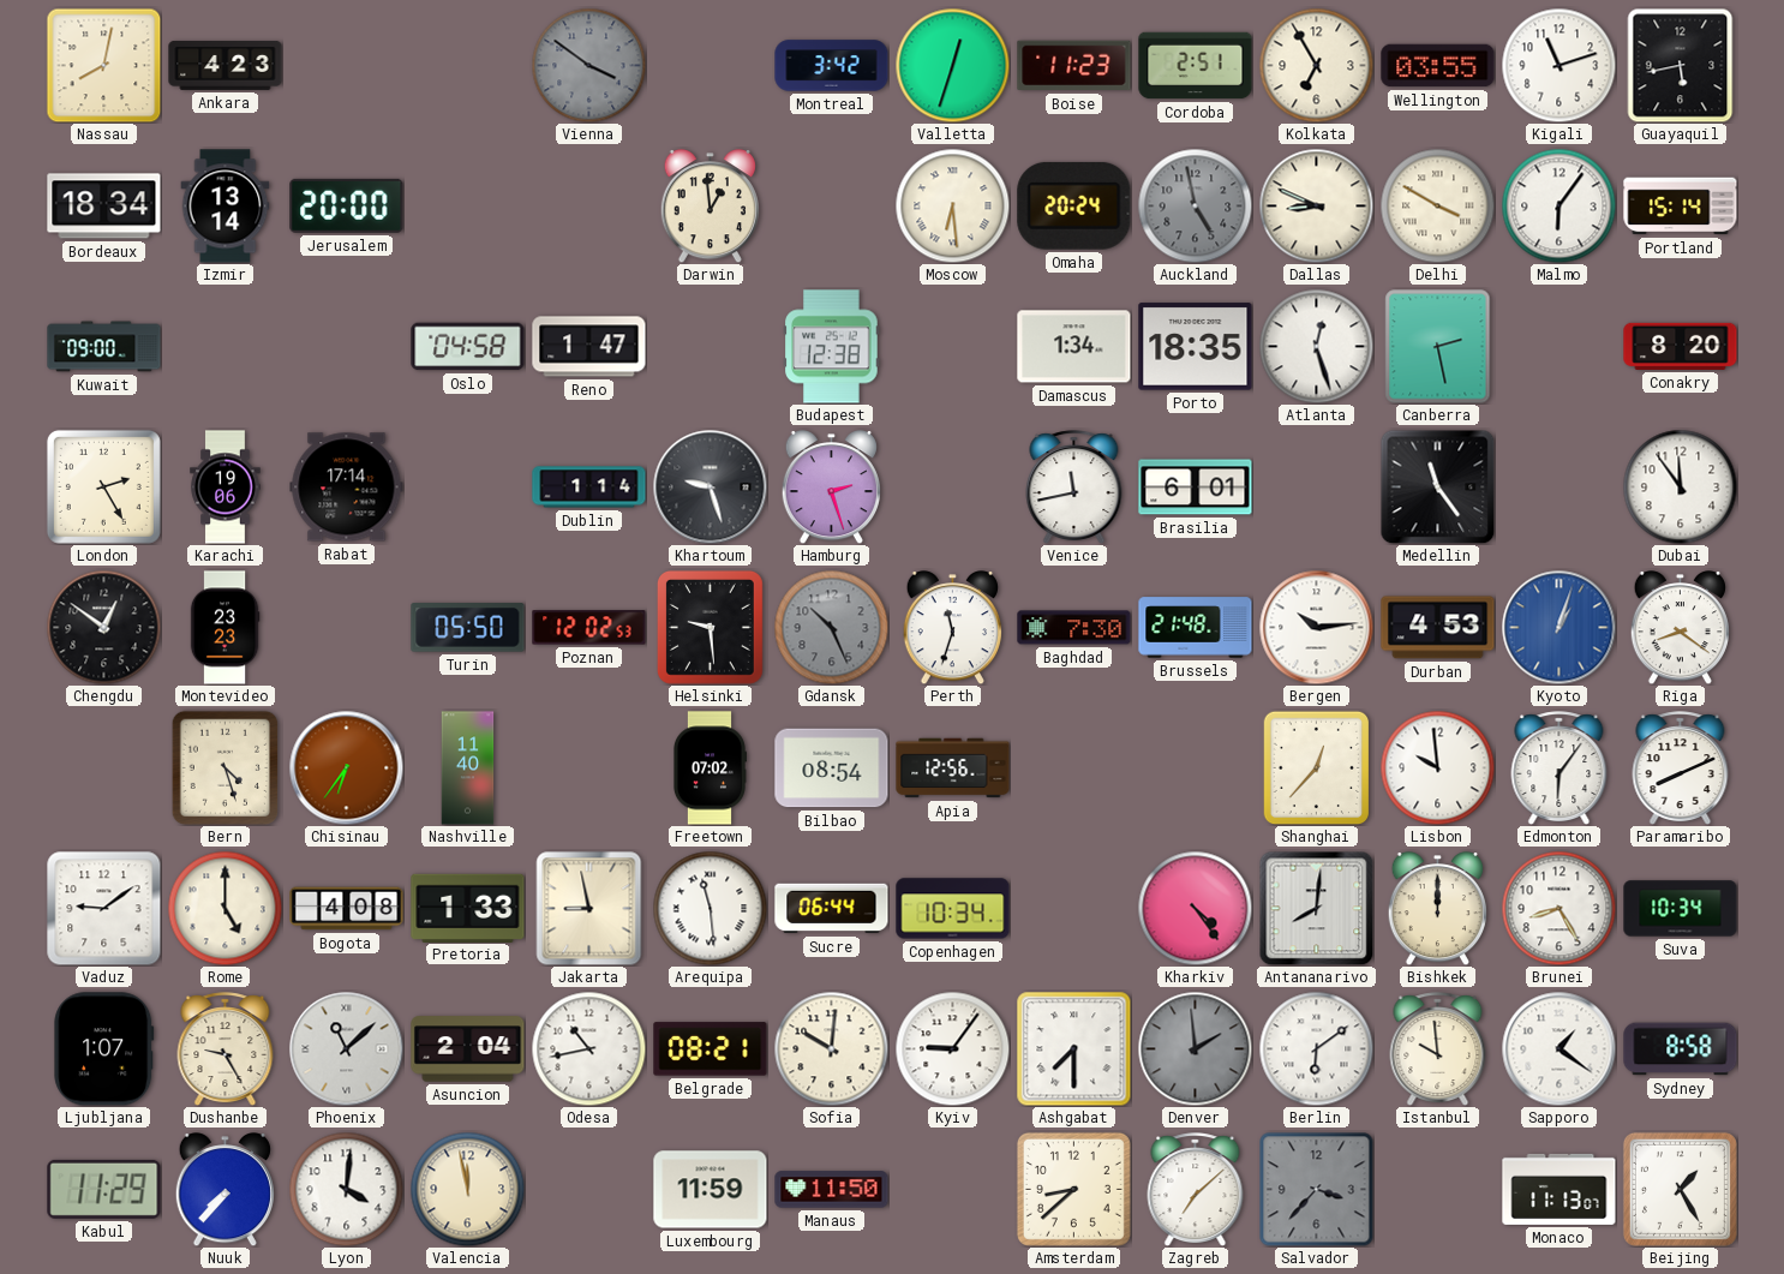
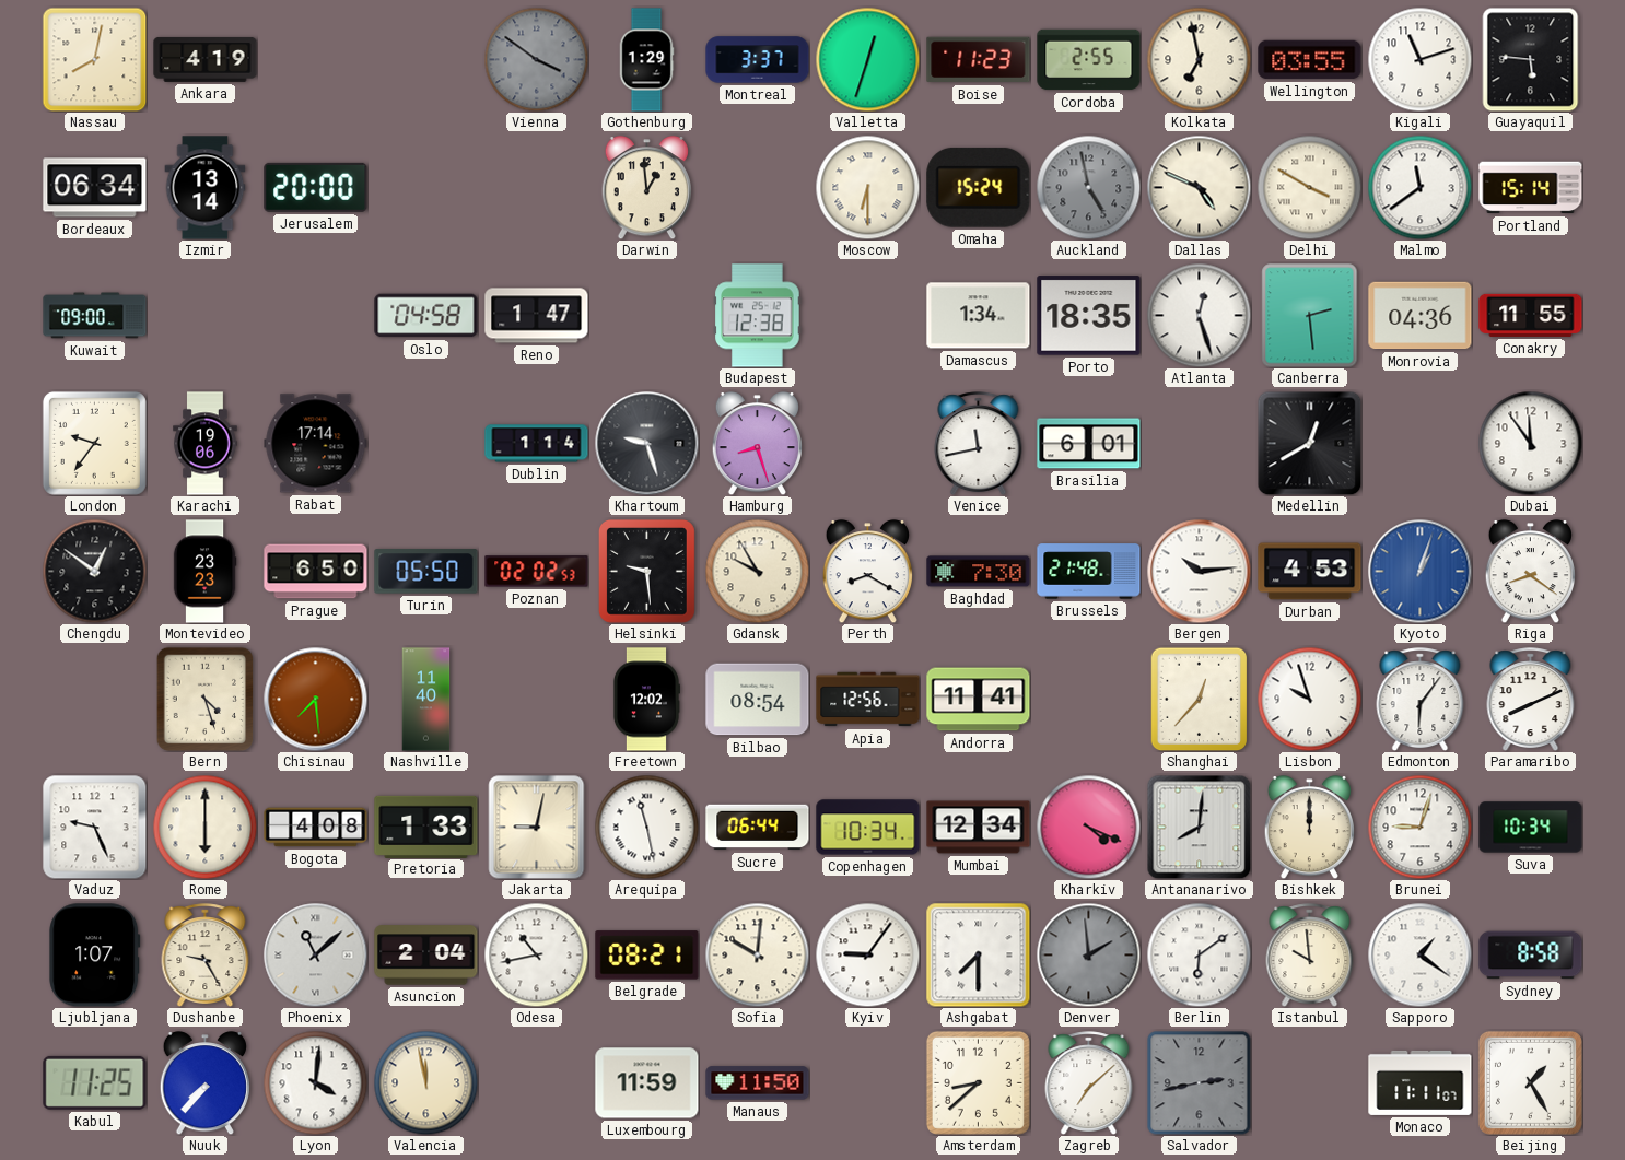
Ankara: 4:23 -> 4:19
Gothenburg: none -> 1:29
Montreal: 3:42 -> 3:37
Cordoba: 2:51 -> 2:55
Kolkata: 6:55 -> 6:58
Guayaquil: 5:43 -> 5:46
Bordeaux: 18:34 -> 06:34
Moscow: 6:29 -> 6:30
Omaha: 20:24 -> 15:24
Dallas: 8:49 -> 4:49
Malmo: 6:06 -> 11:39
Canberra: 2:28 -> 2:29
Monrovia: none -> 04:36
Conakry: 8:20 -> 11:55
London: 2:25 -> 9:36
Hamburg: 2:27 -> 8:27
Medellin: 11:24 -> 12:40
Prague: none -> 6:50
Poznan: 12:02 -> 02:02
Gdansk: 10:26 -> 9:55
Gdansk dial: grey -> cream
Perth: 11:33 -> 8:20
Chisinau: 6:36 -> 7:29
Freetown: 07:02 -> 12:02
Andorra: none -> 11:41
Lisbon: 9:59 -> 9:57
Vaduz: 9:09 -> 9:26
Rome: 5:00 -> 6:00
Jakarta: 8:58 -> 9:02
Arequipa: 11:29 -> 11:28
Mumbai: none -> 12:34
Kharkiv: 4:24 -> 4:19
Brunei: 8:25 -> 9:03
Kabul: 11:29 -> 11:25
Salvador: 3:37 -> 2:43
Monaco: 11:13 -> 11:11
